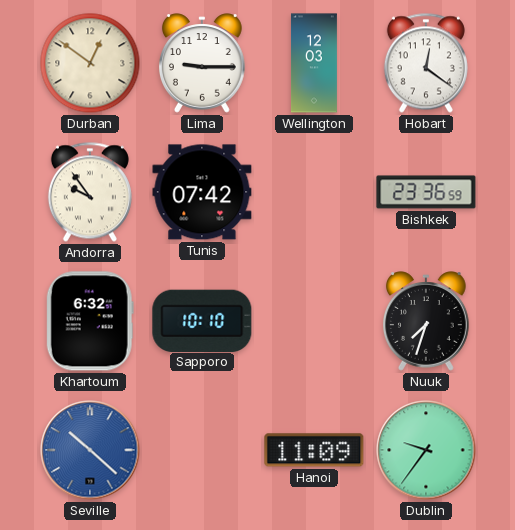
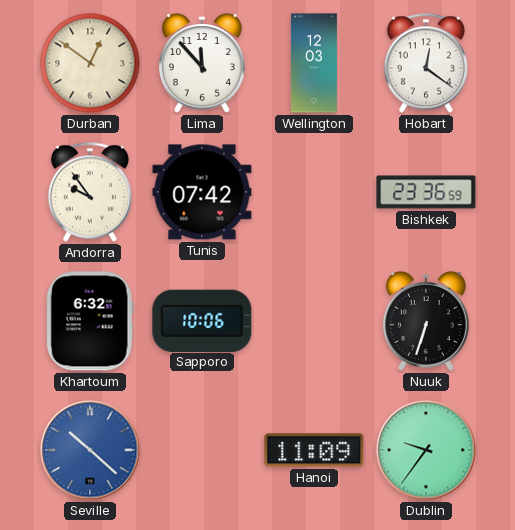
Lima: 9:15 -> 11:53
Sapporo: 10:10 -> 10:06
Nuuk: 7:33 -> 6:33
